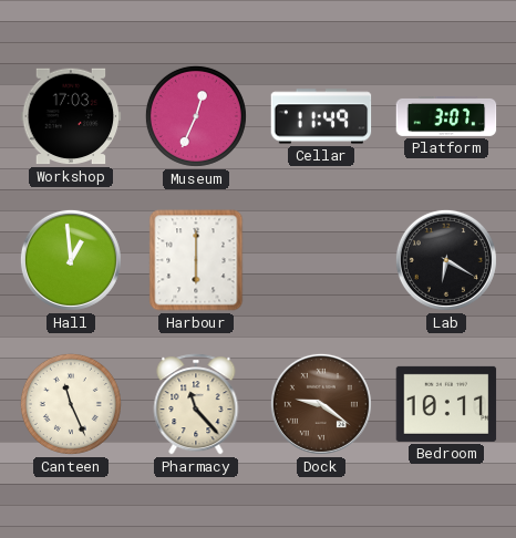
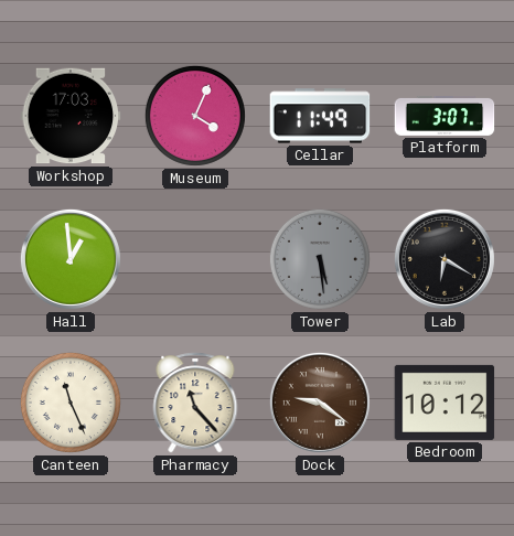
Museum: 12:34 -> 4:04
Harbour: 6:00 -> none
Tower: none -> 5:29
Bedroom: 10:11 -> 10:12
